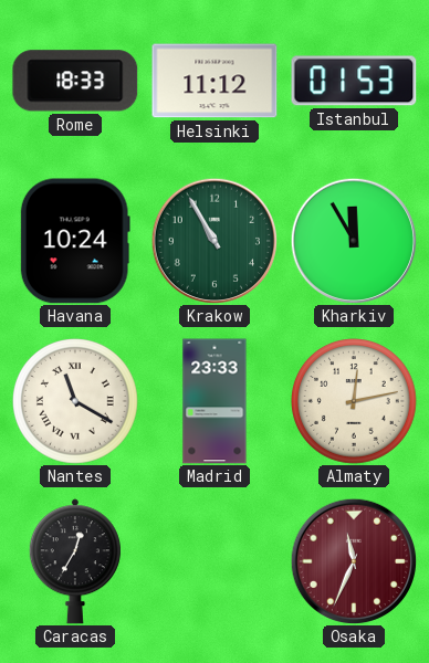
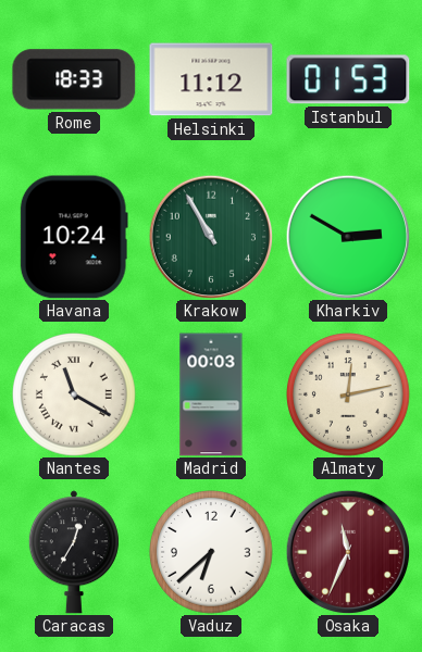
Kharkiv: 11:55 -> 2:50
Madrid: 23:33 -> 00:03
Vaduz: none -> 6:38
